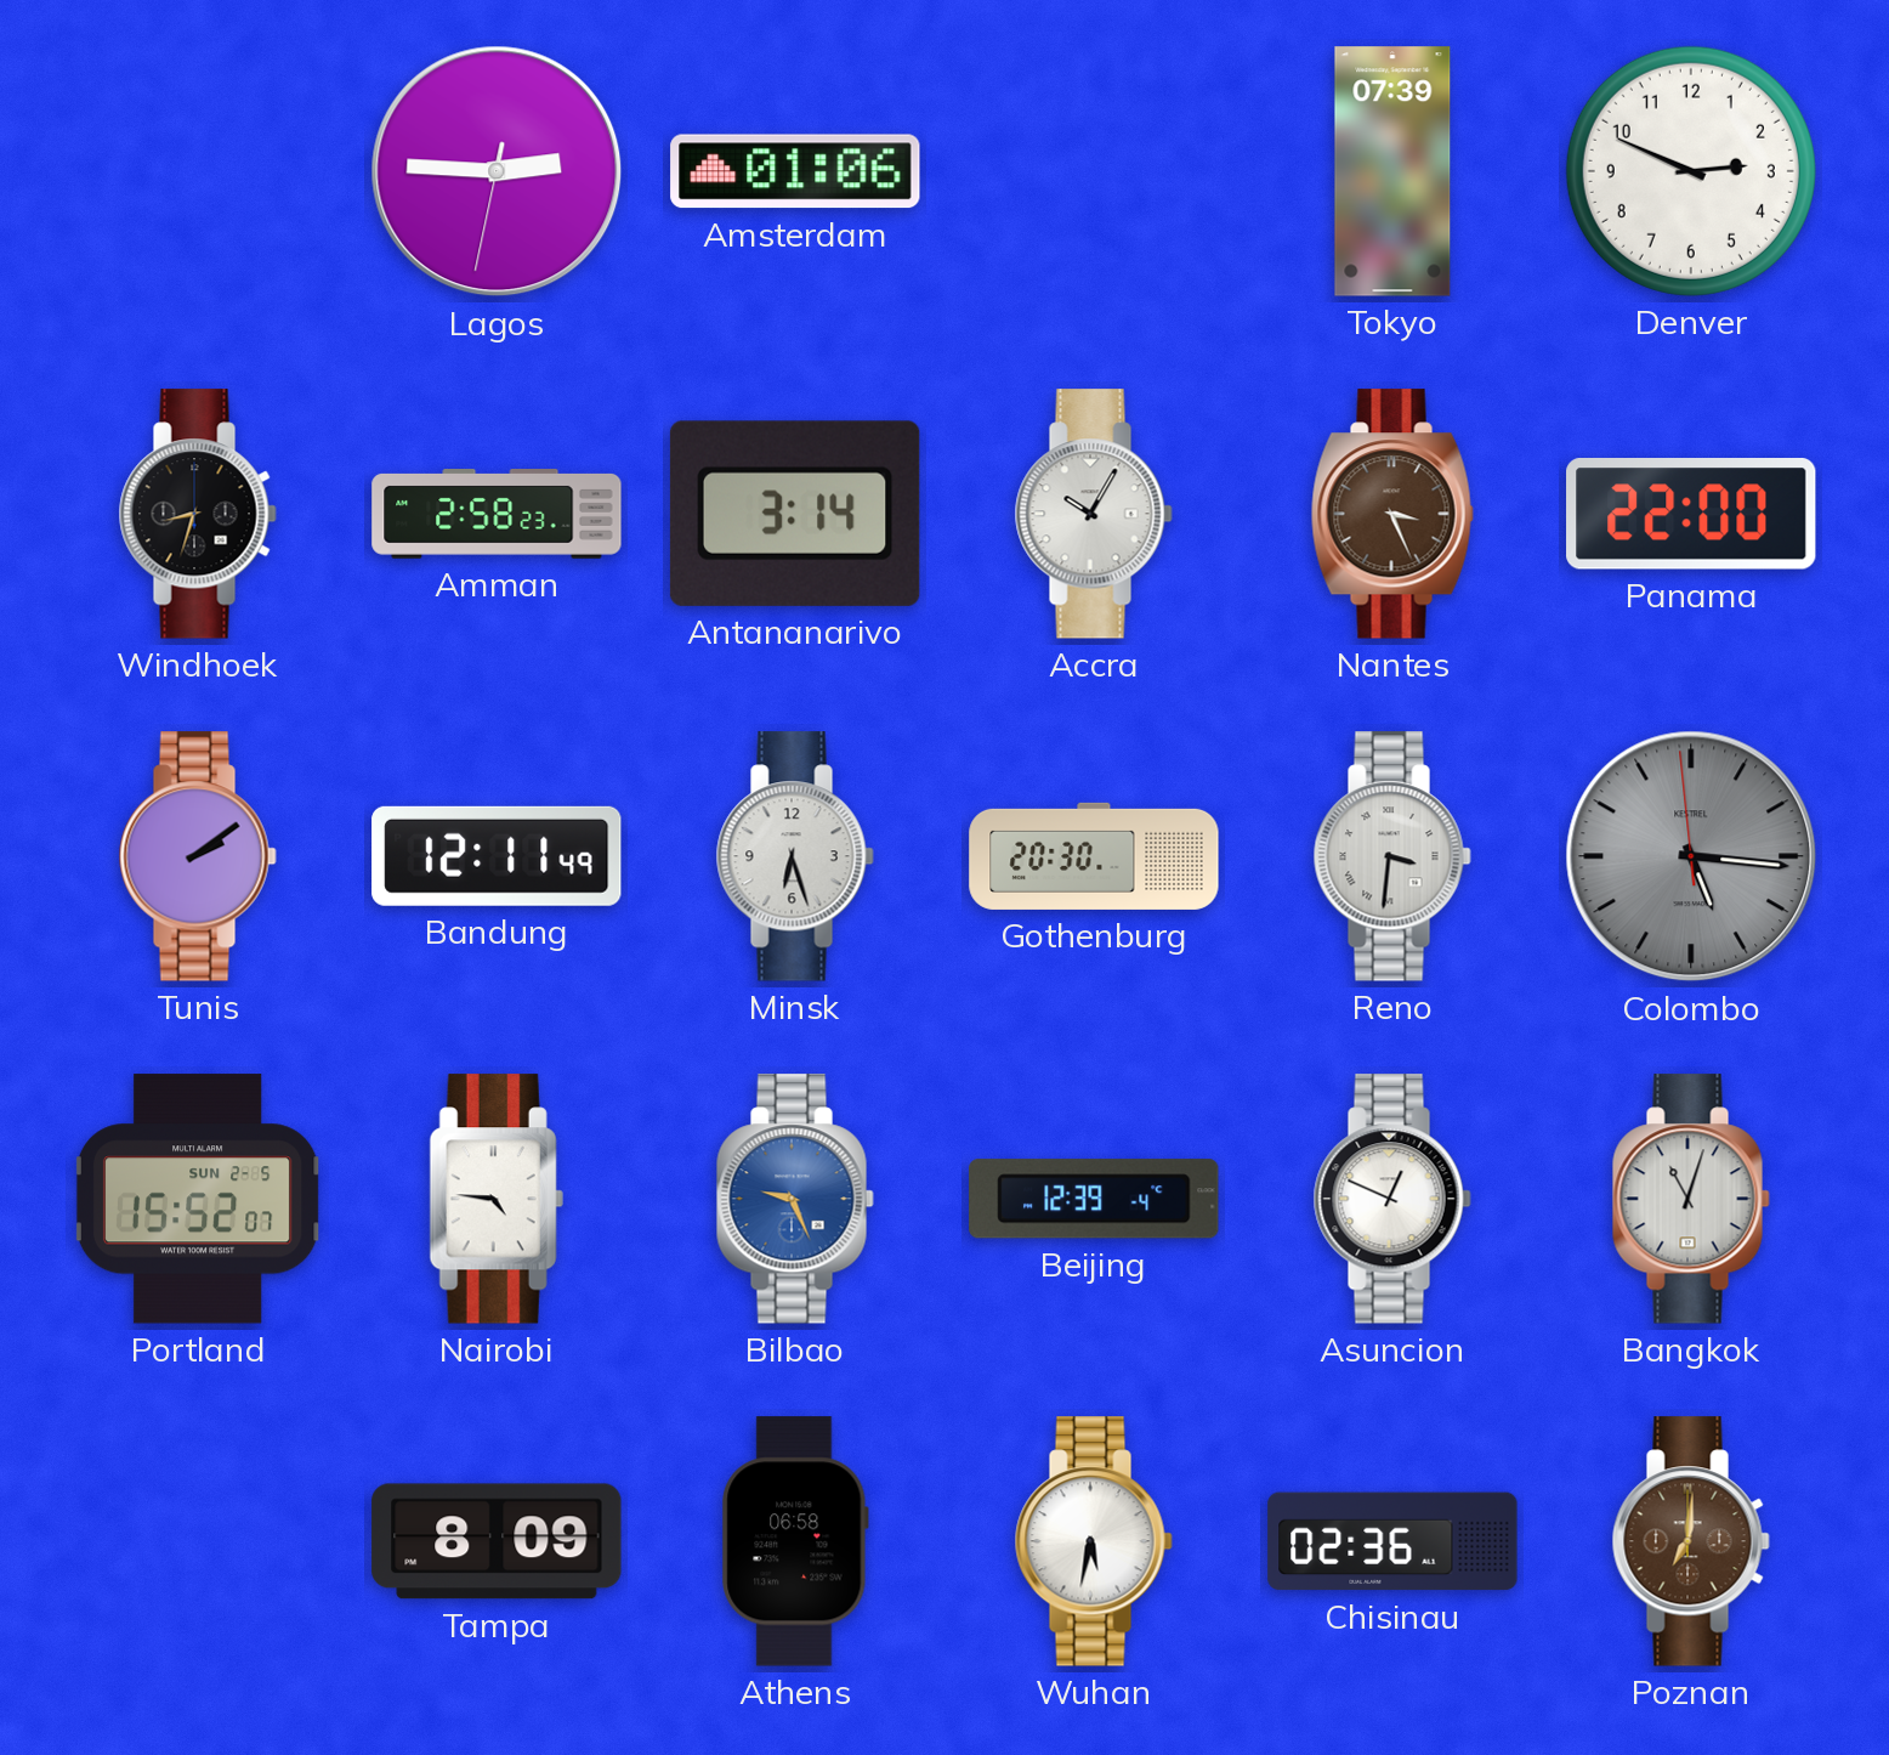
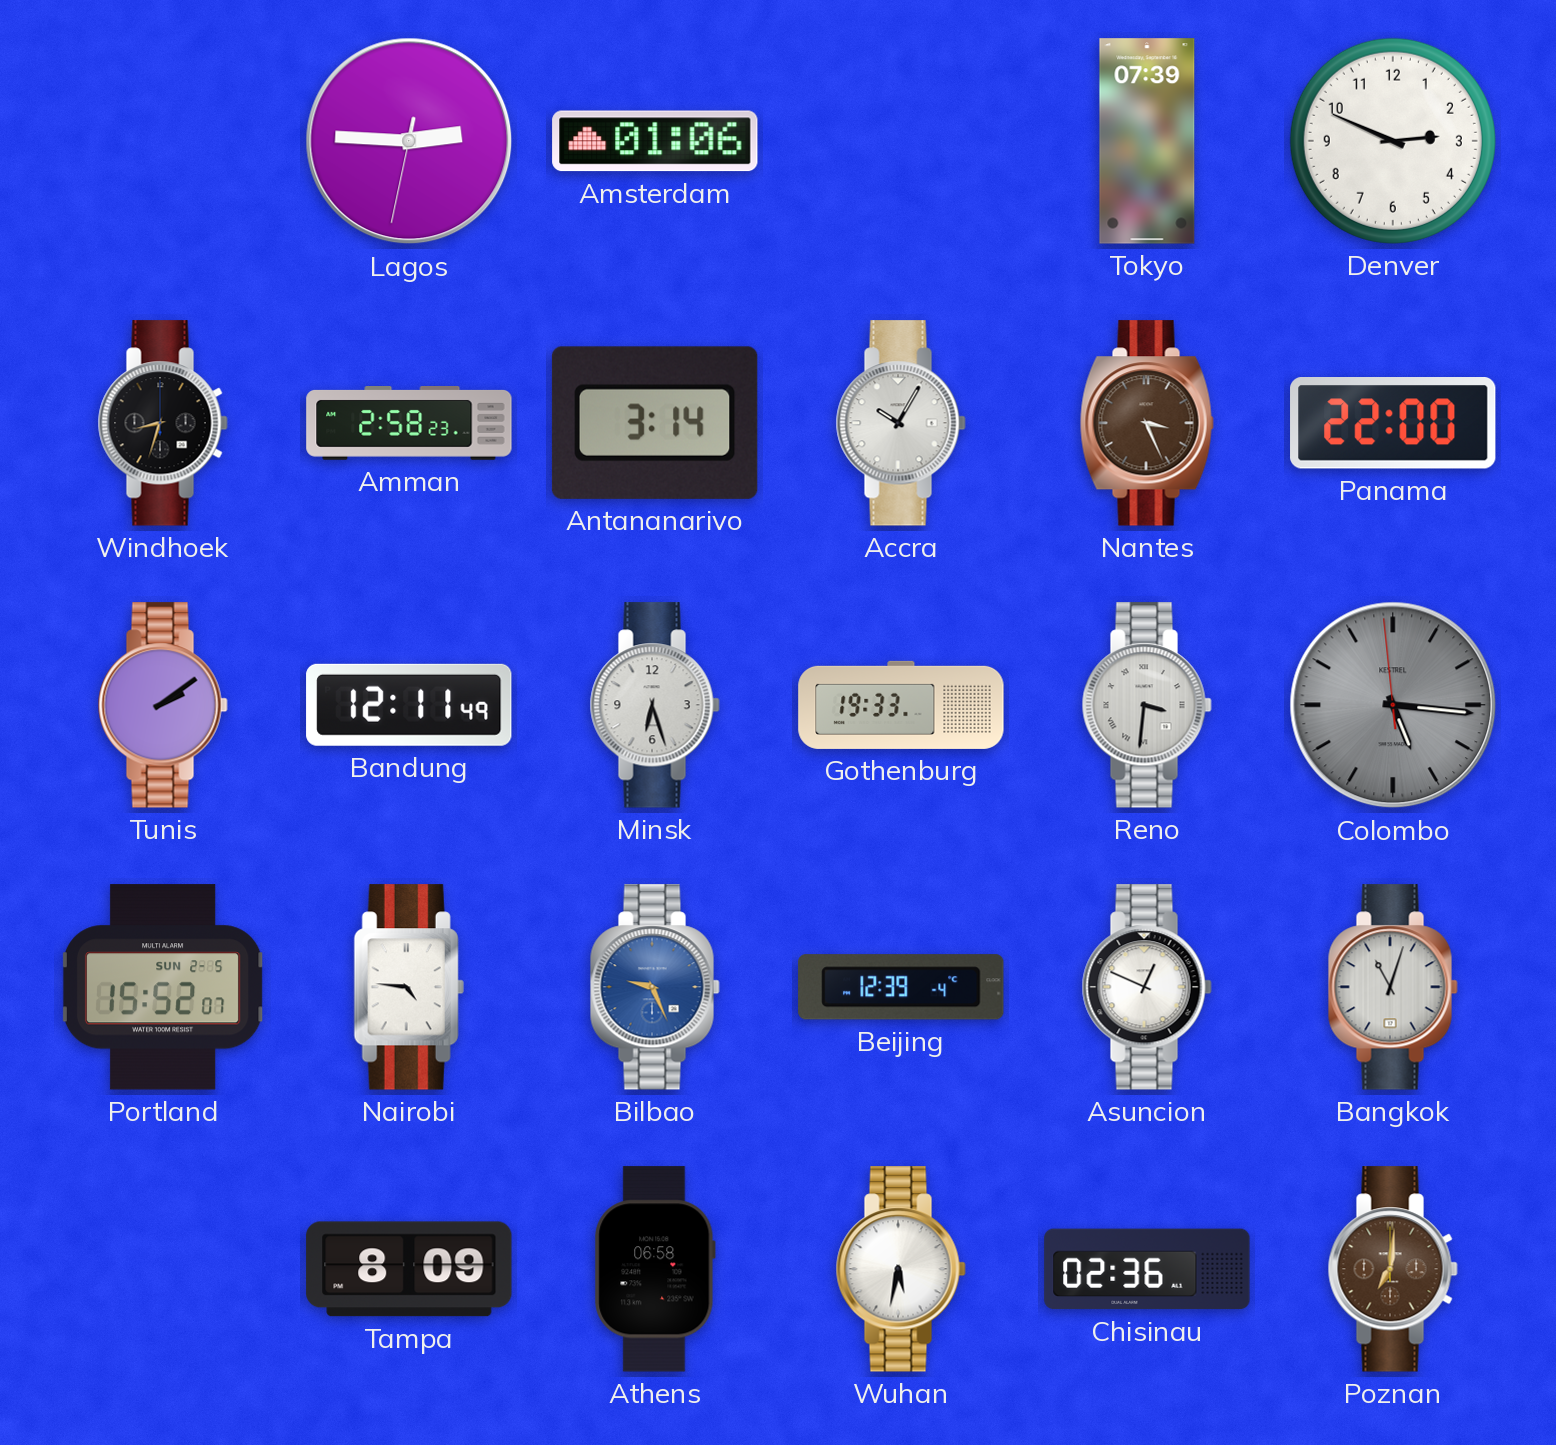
Gothenburg: 20:30 -> 19:33
